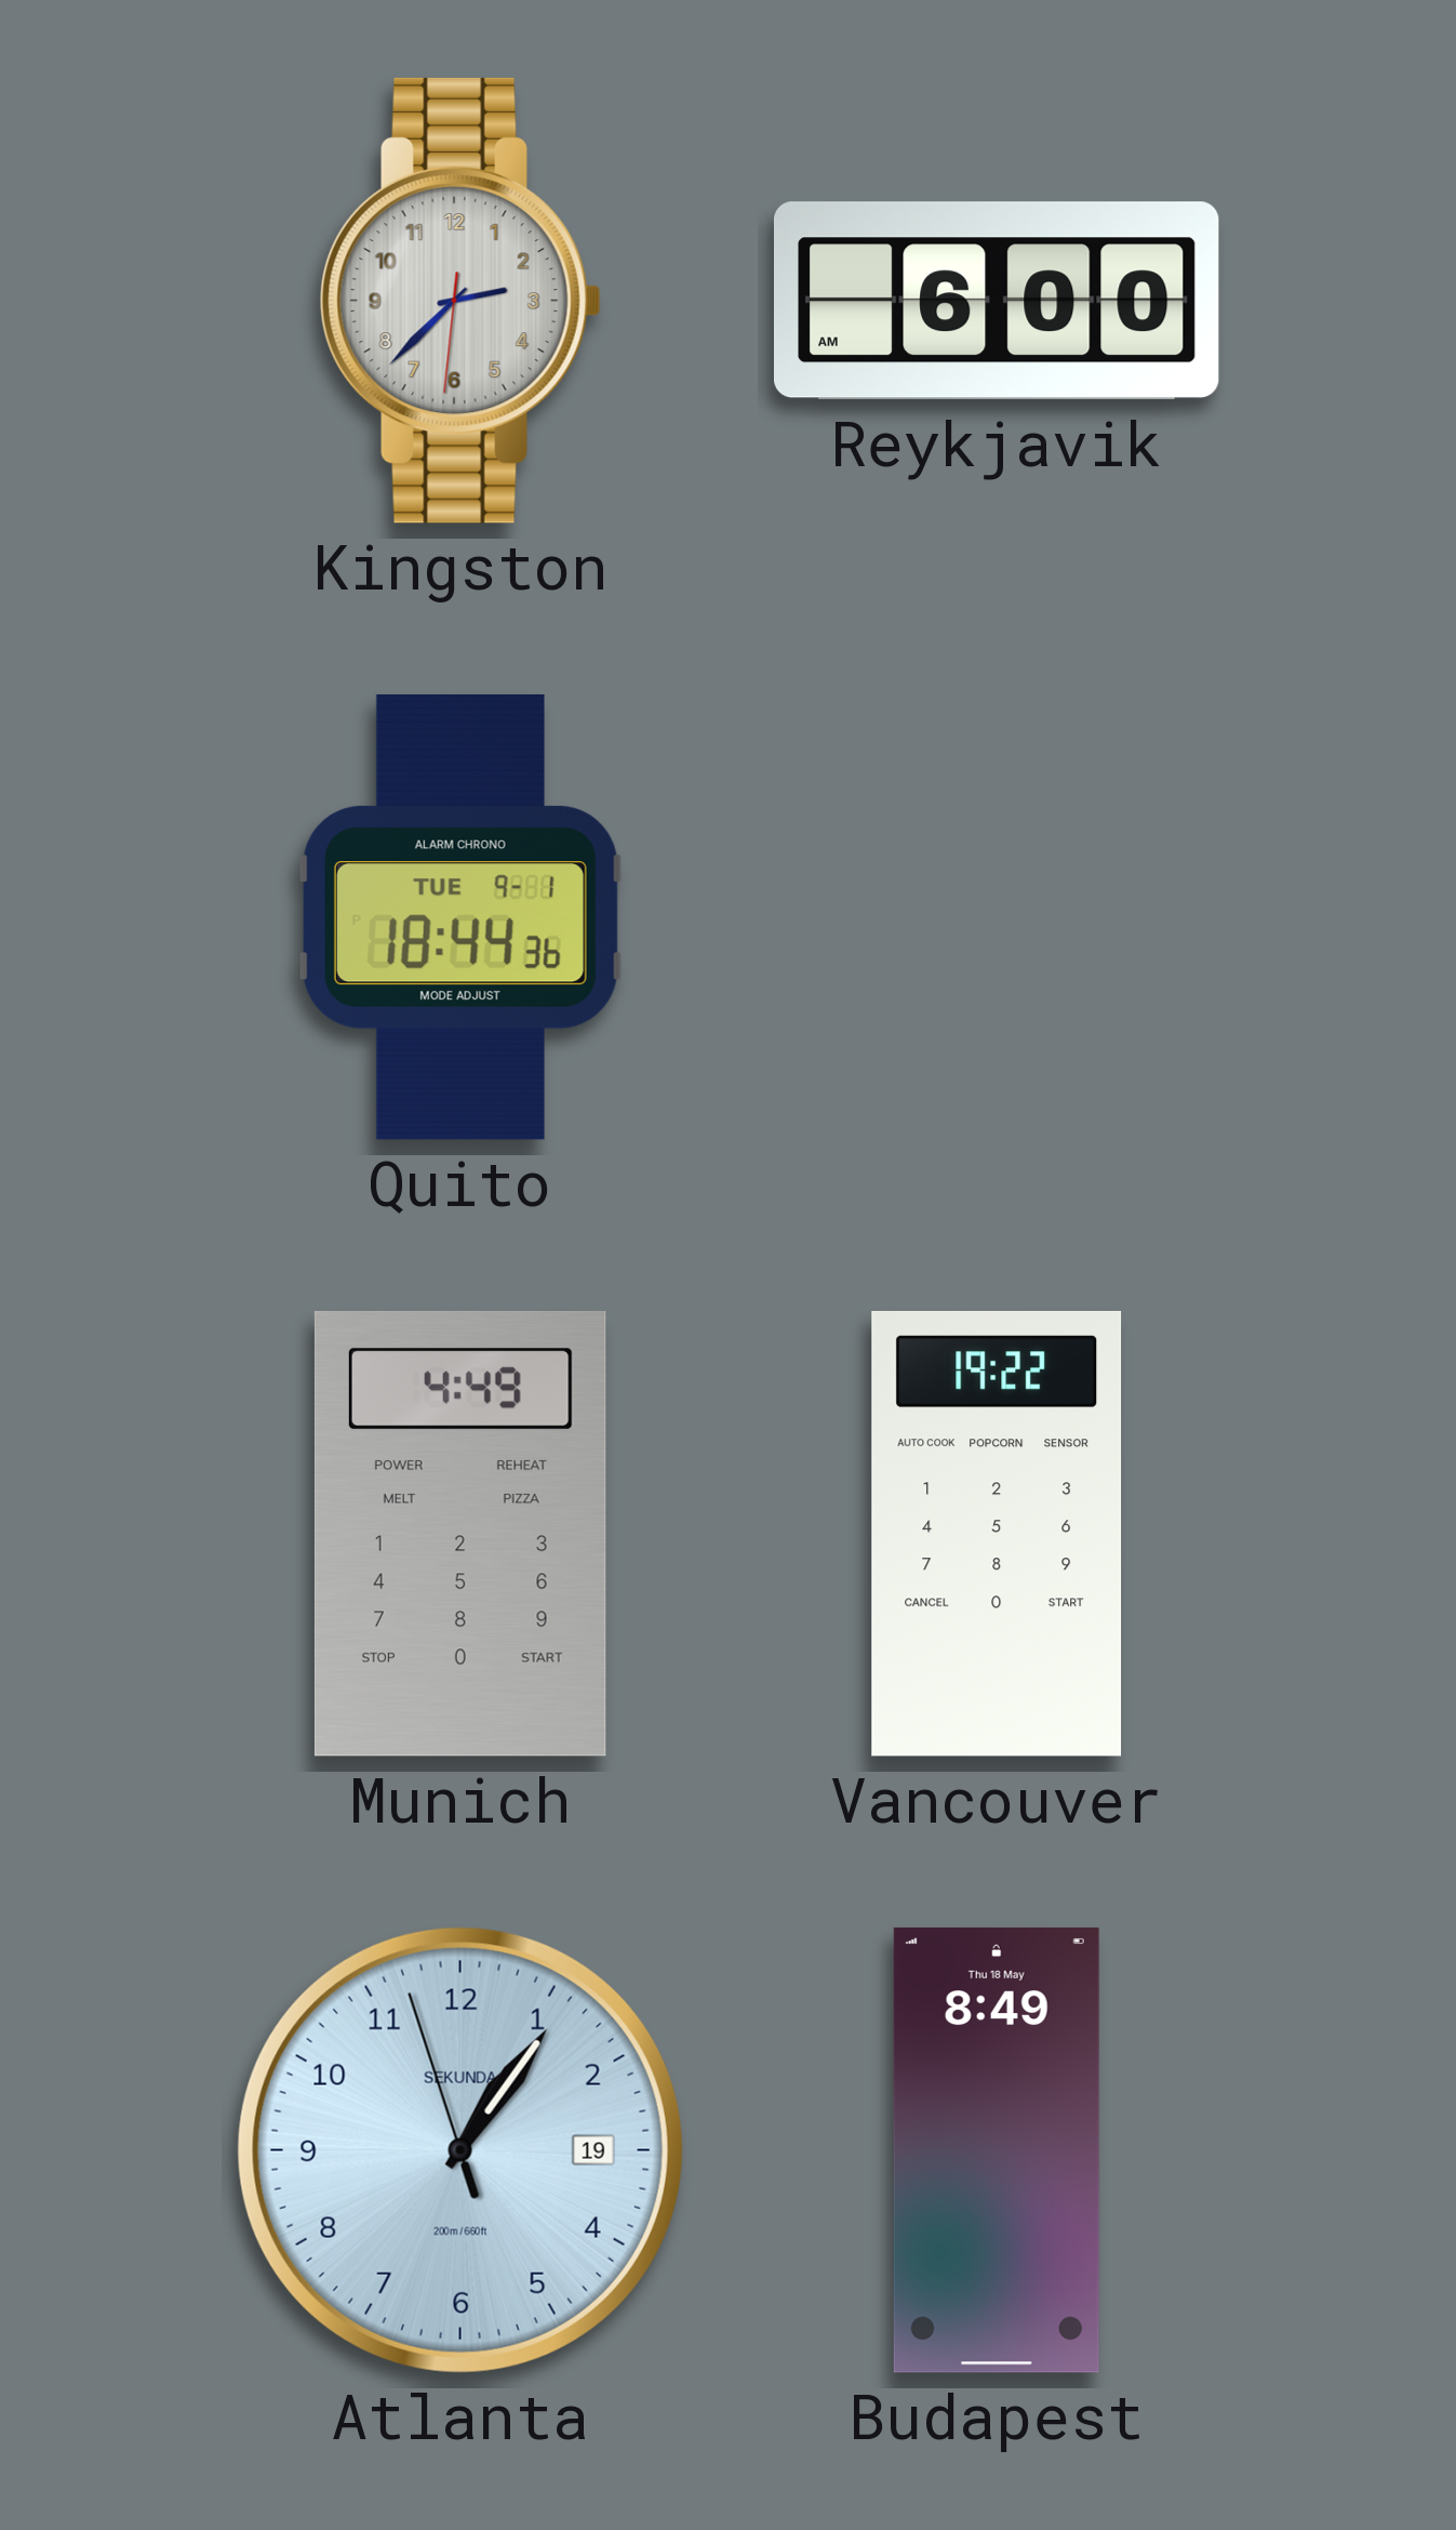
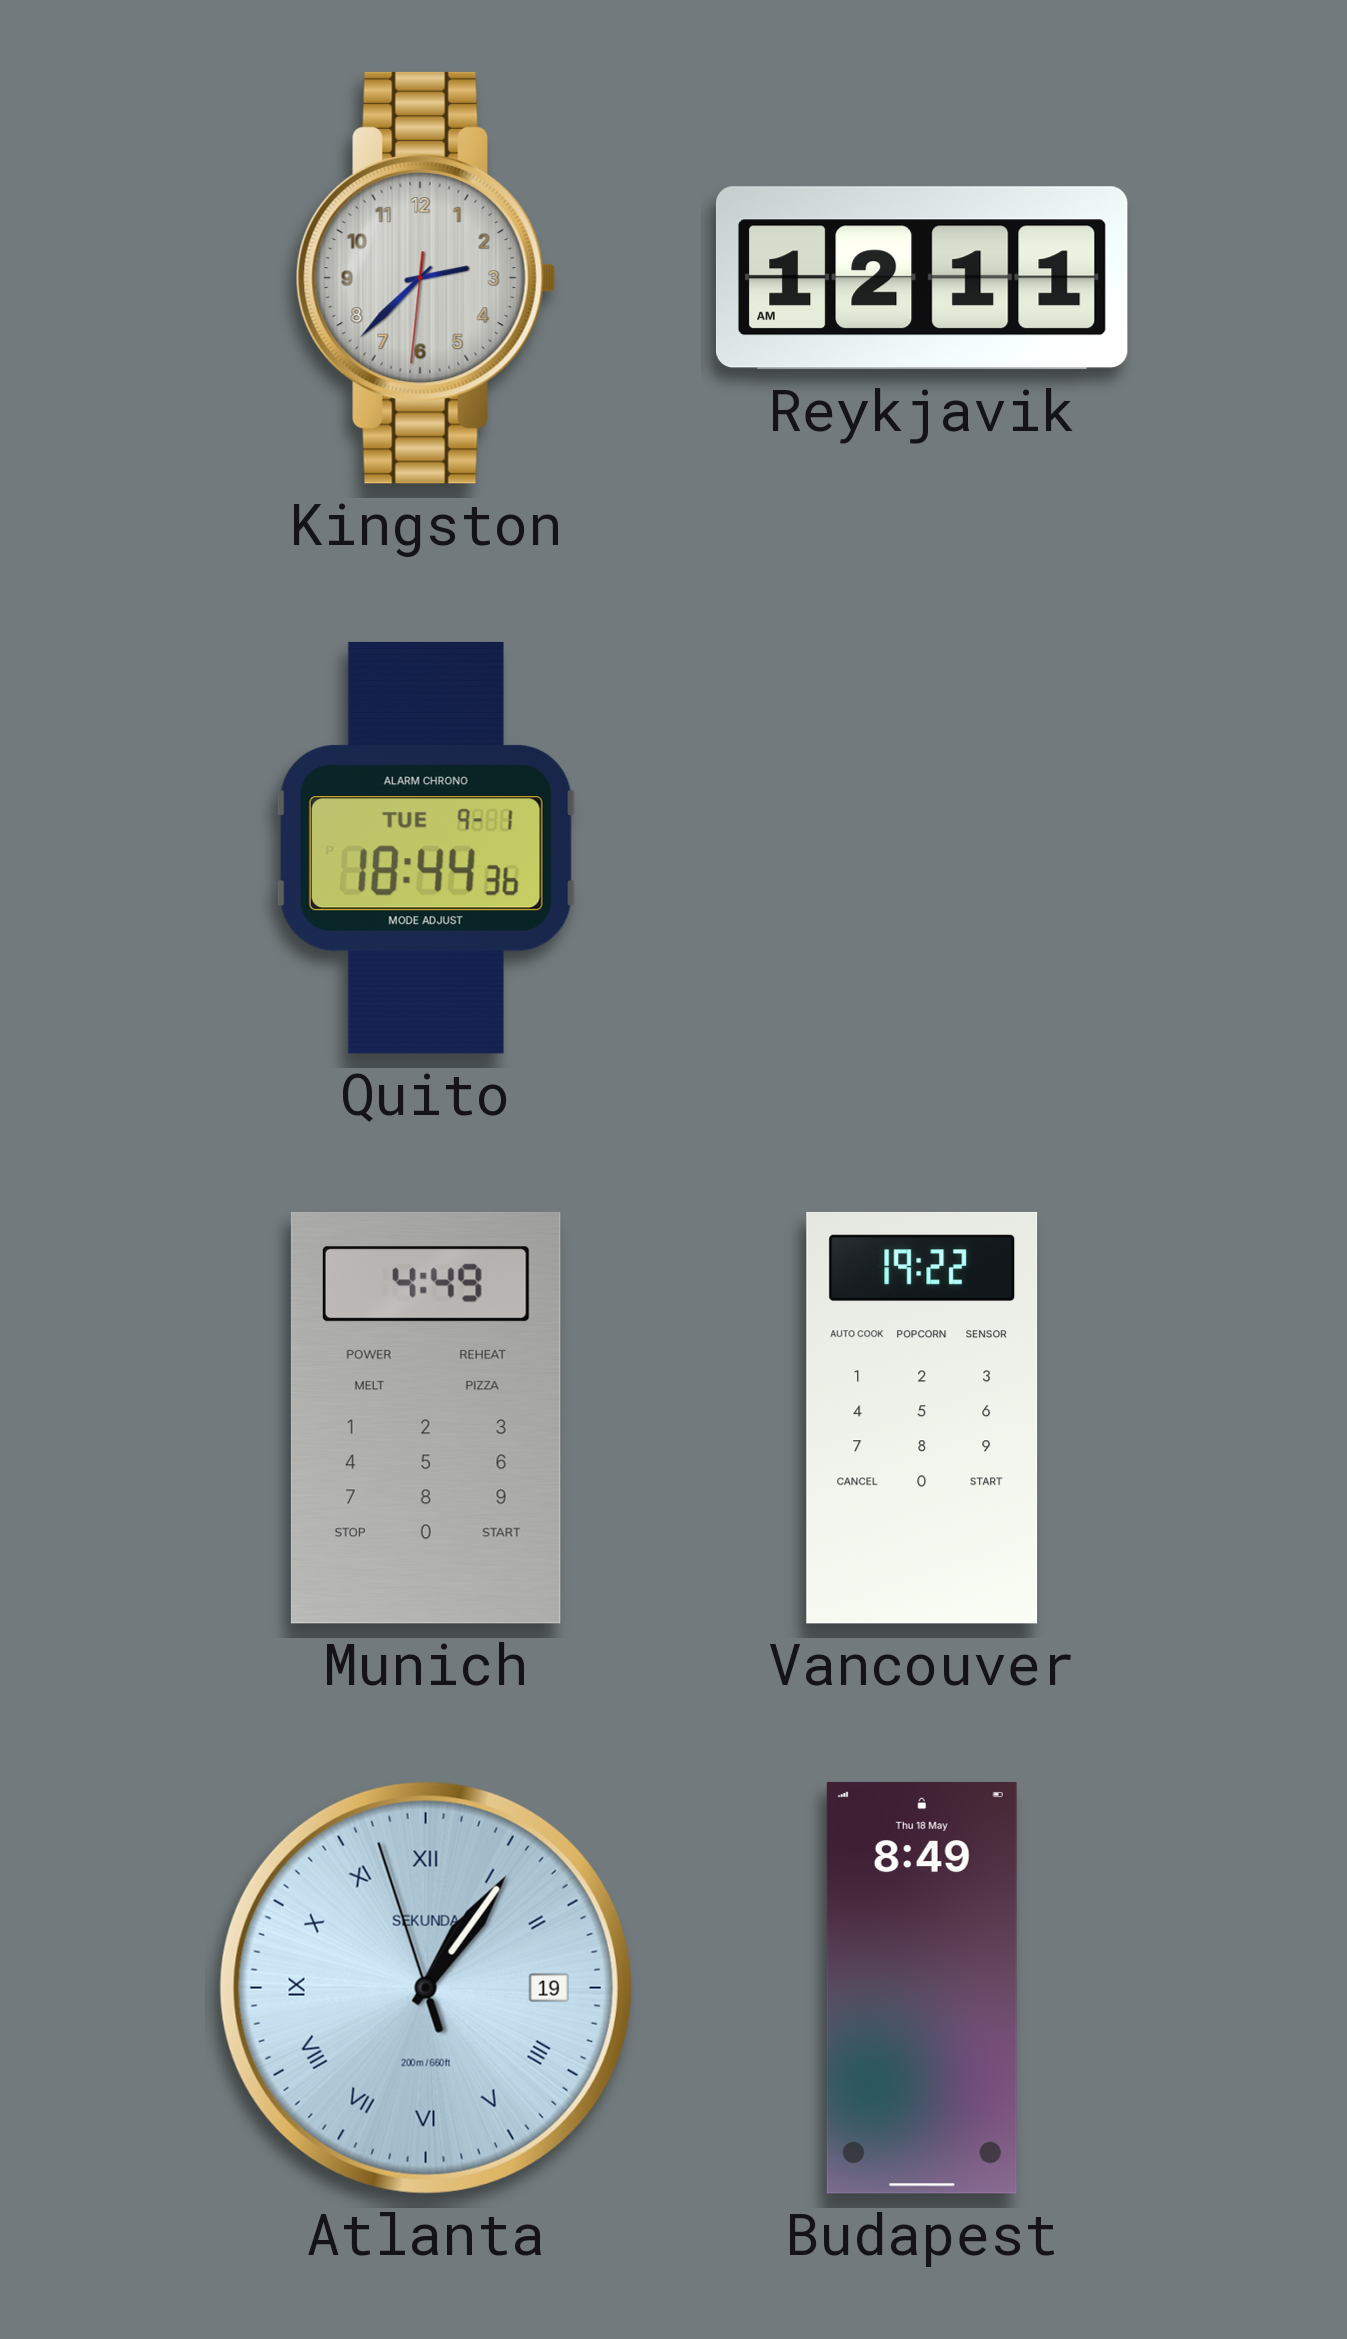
Reykjavik: 6:00 -> 12:11
Atlanta numerals: Arabic -> Roman
